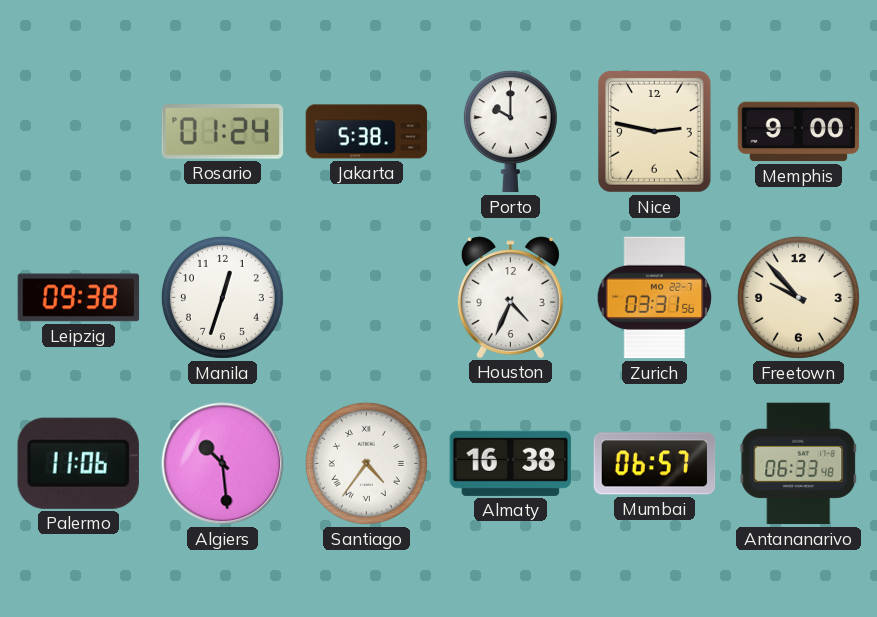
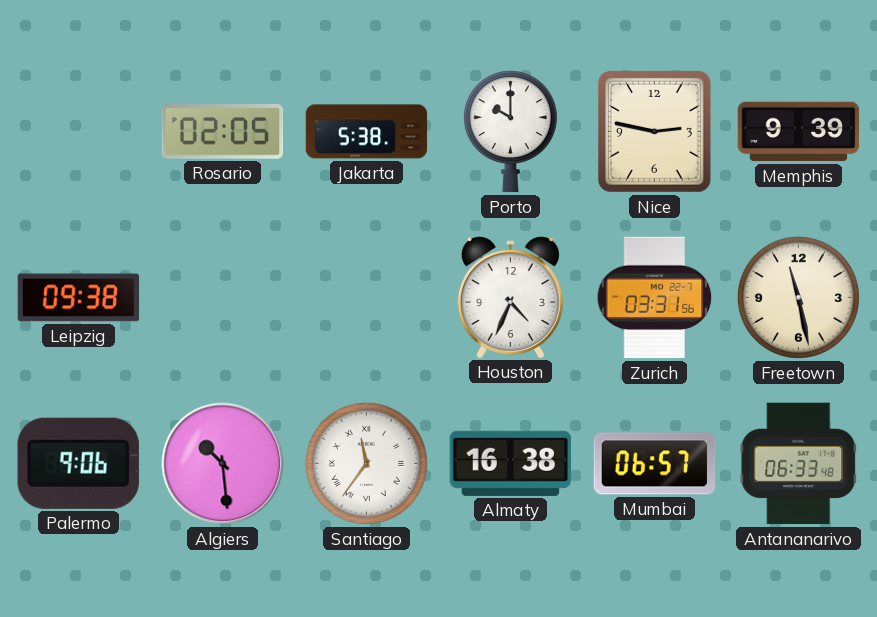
Rosario: 01:24 -> 02:05
Memphis: 9:00 -> 9:39
Manila: 12:33 -> none
Freetown: 9:53 -> 11:28
Palermo: 11:06 -> 9:06
Santiago: 4:36 -> 11:36
